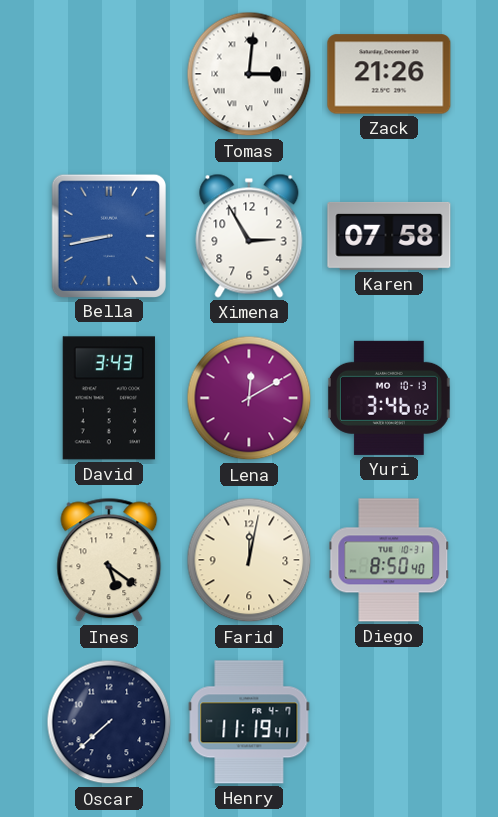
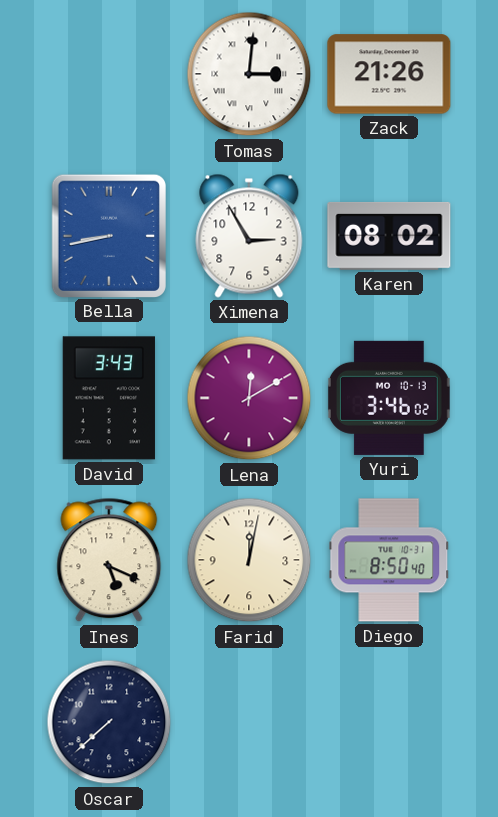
Karen: 07:58 -> 08:02
Ines: 5:21 -> 5:19
Henry: 11:19 -> none
